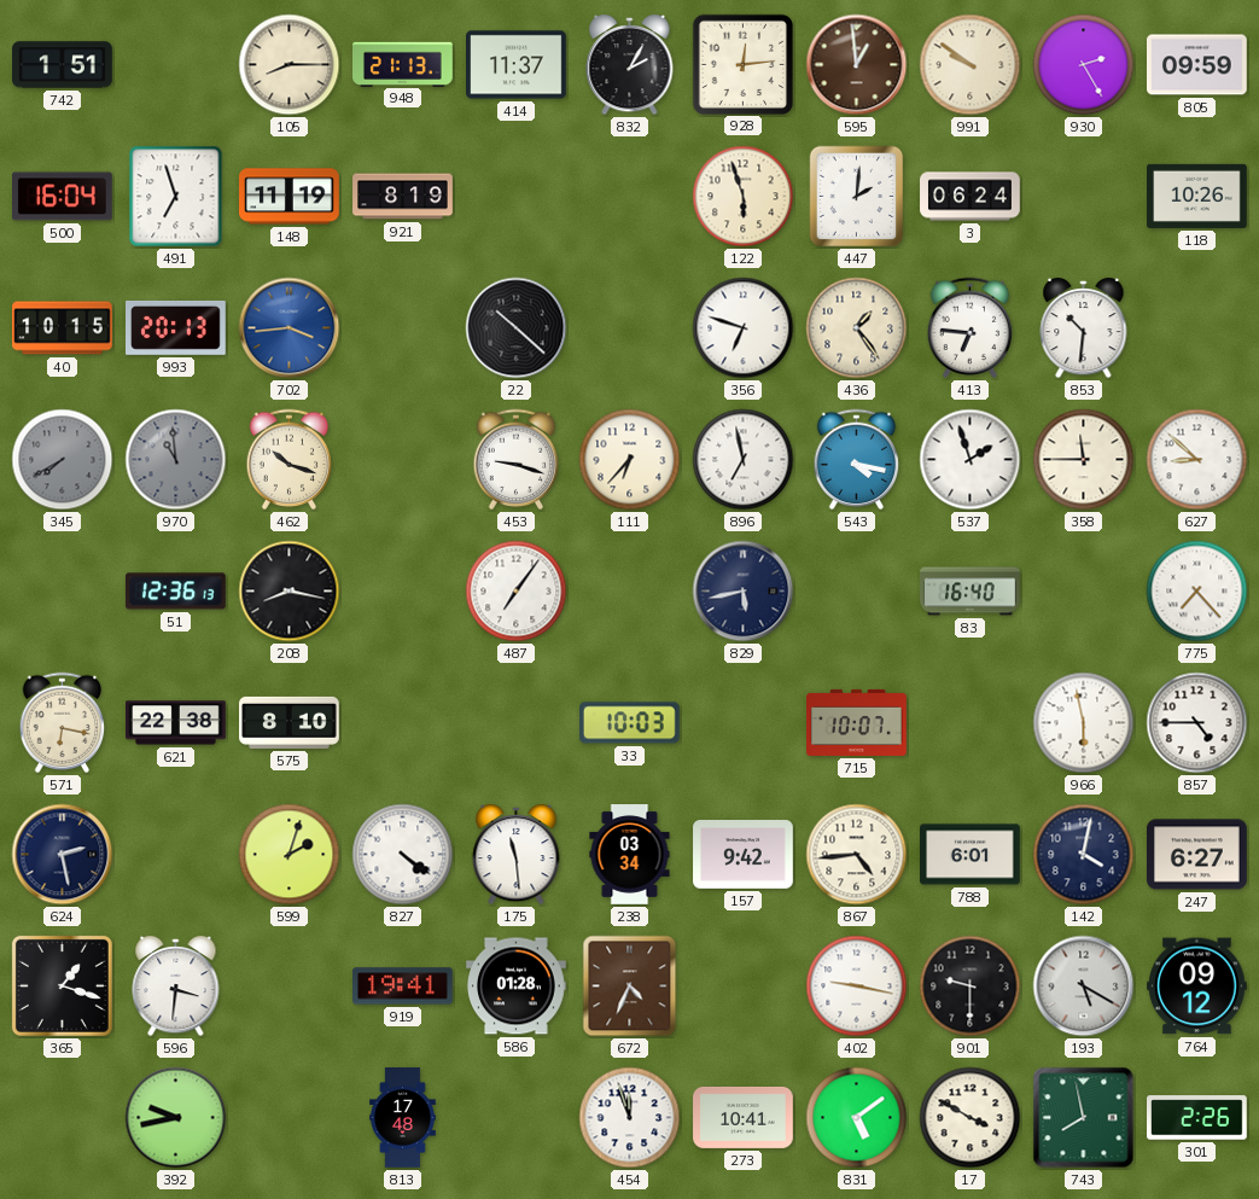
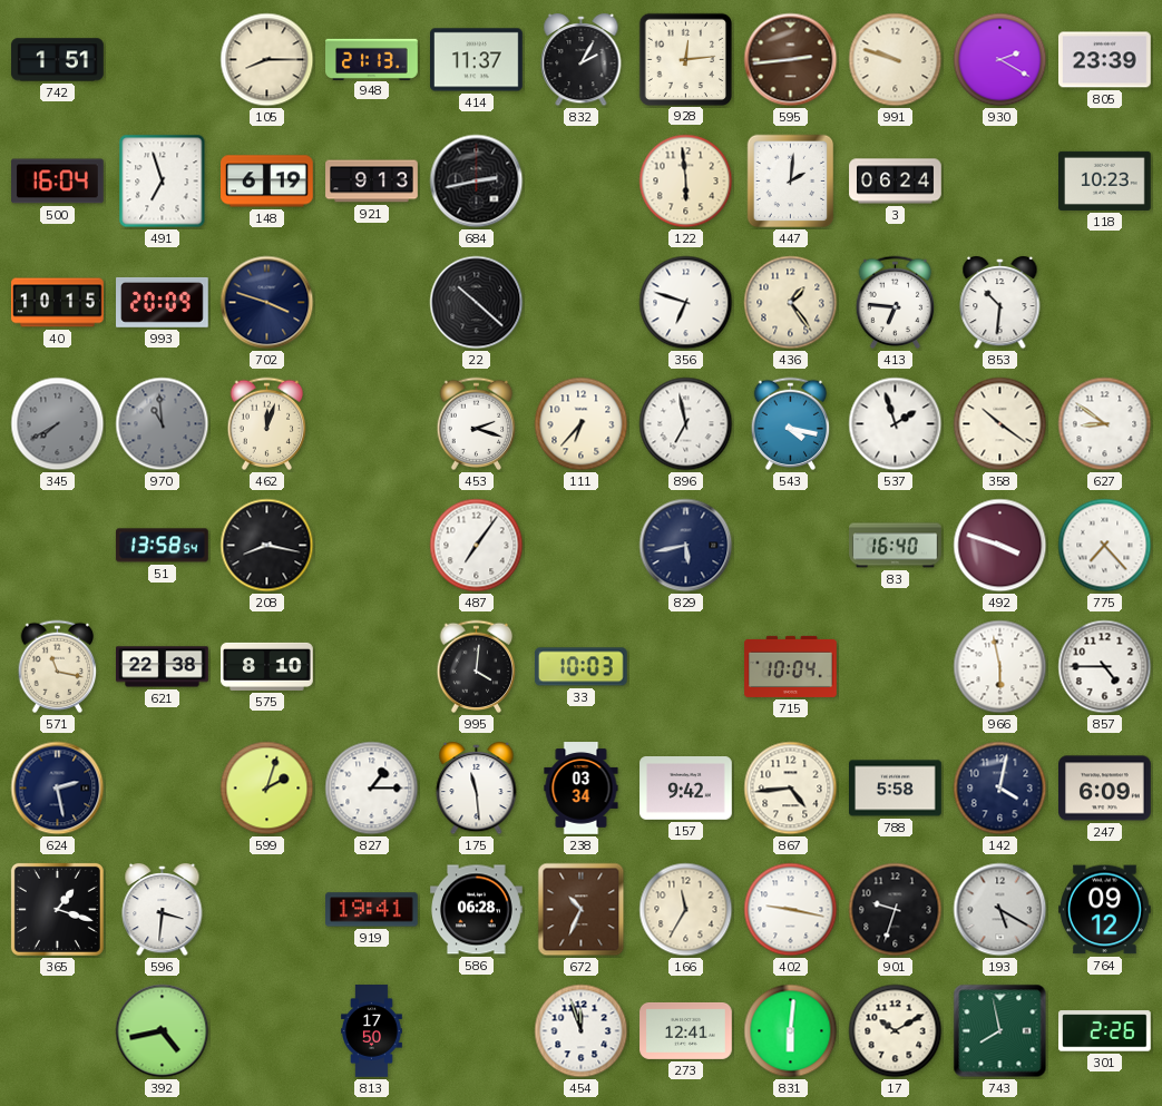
595: 12:59 -> 2:44
991: 9:51 -> 9:48
930: 2:25 -> 2:20
805: 09:59 -> 23:39
148: 11:19 -> 6:19
921: 8:19 -> 9:13
684: none -> 2:43
122: 5:57 -> 5:59
118: 10:26 -> 10:23
993: 20:13 -> 20:09
702: 3:44 -> 3:48
702 dial: blue -> navy
462: 10:18 -> 12:03
453: 9:18 -> 2:18
358: 11:45 -> 10:21
627: 8:52 -> 8:51
51: 12:36 -> 13:58
492: none -> 3:48
571: 6:17 -> 11:17
995: none -> 4:01
715: 10:07 -> 10:04
827: 4:21 -> 1:15
788: 6:01 -> 5:58
247: 6:27 -> 6:09
586: 01:28 -> 06:28
672: 4:34 -> 10:34
166: none -> 11:35
901: 9:30 -> 9:33
392: 9:43 -> 4:43
813: 17:48 -> 17:50
273: 10:41 -> 12:41
831: 5:09 -> 6:01
17: 3:50 -> 10:10
